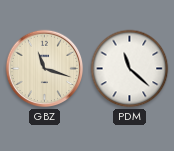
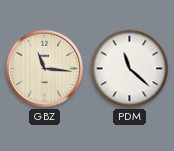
GBZ: 11:18 -> 11:16
